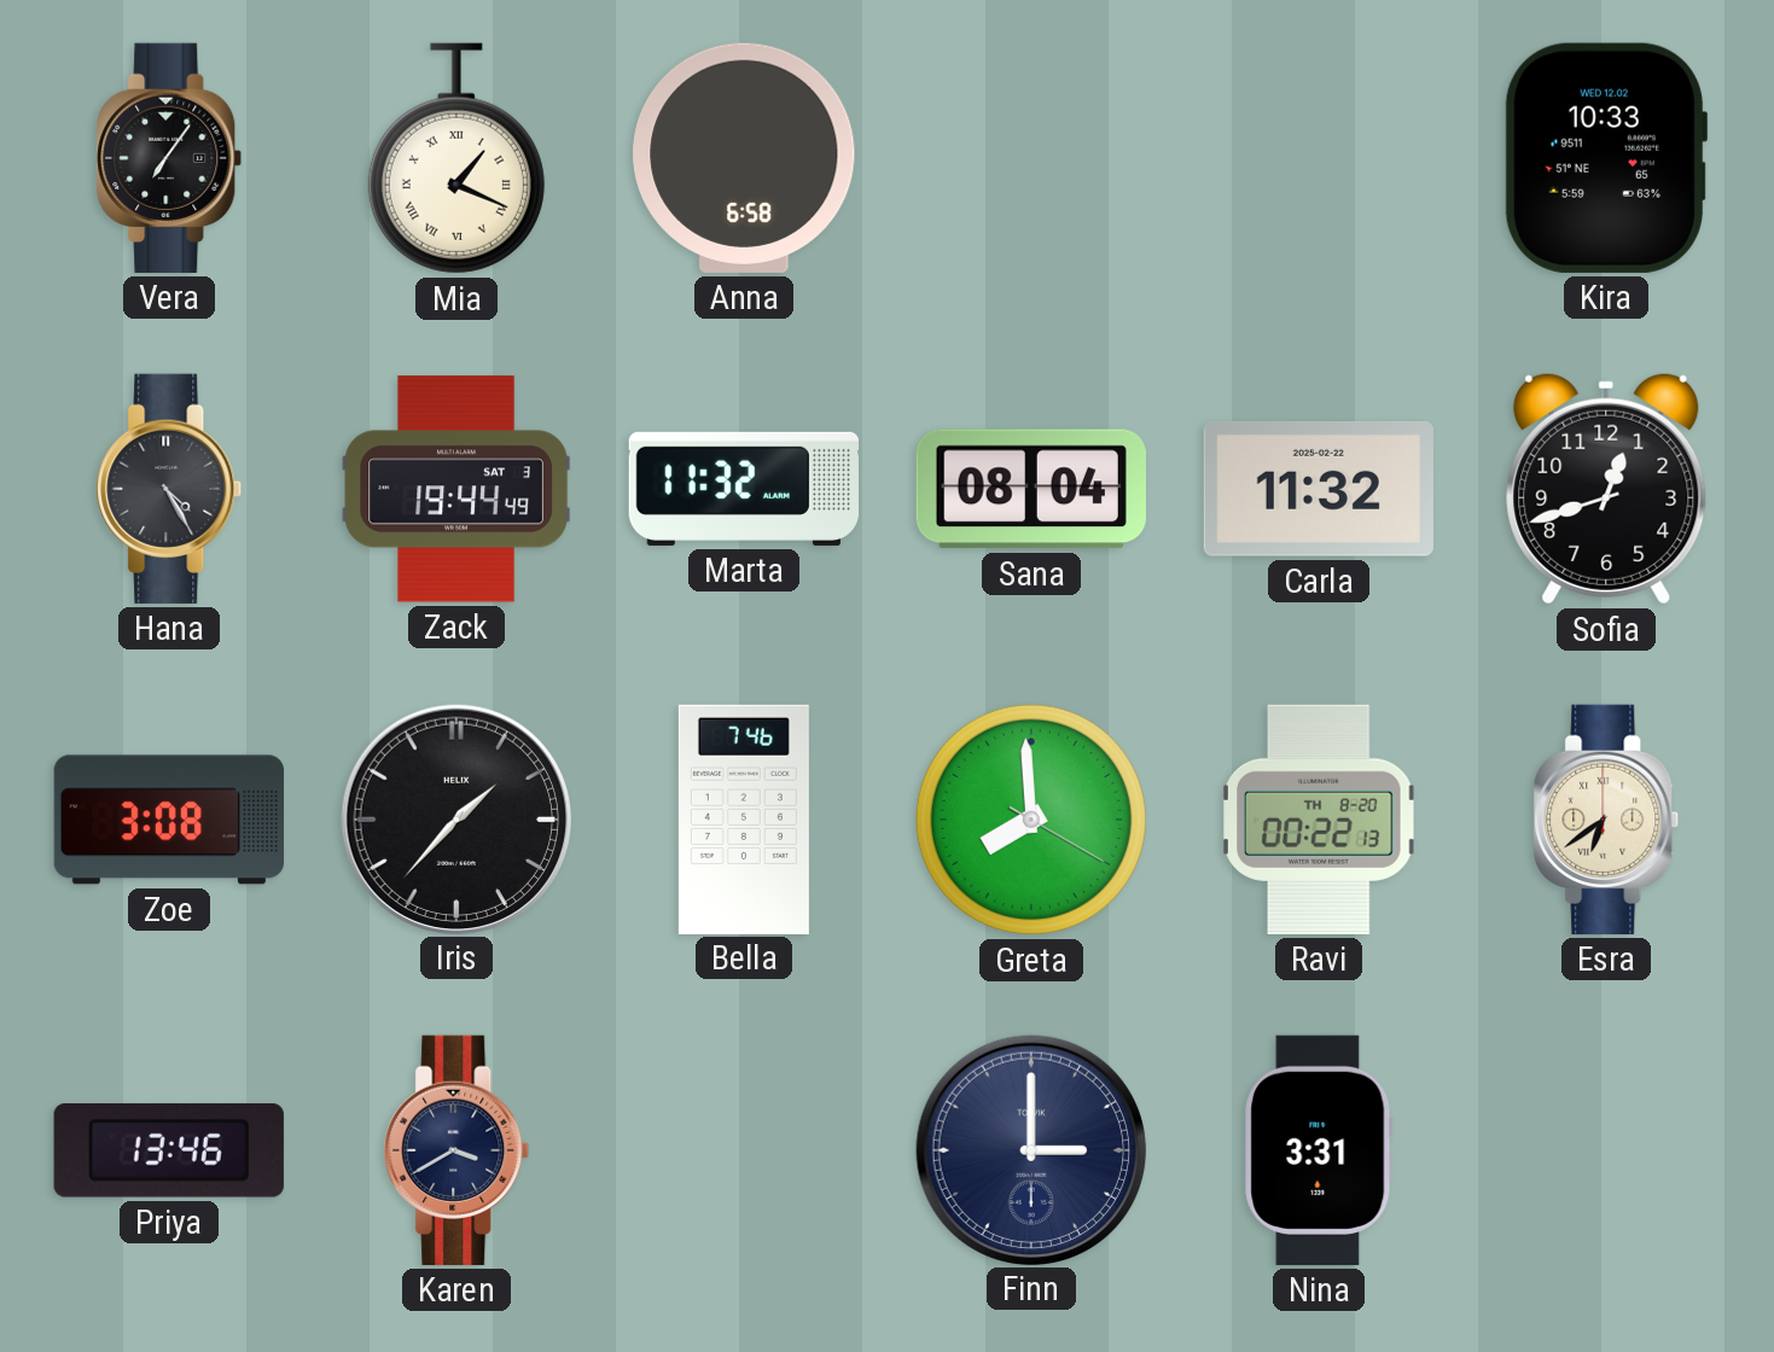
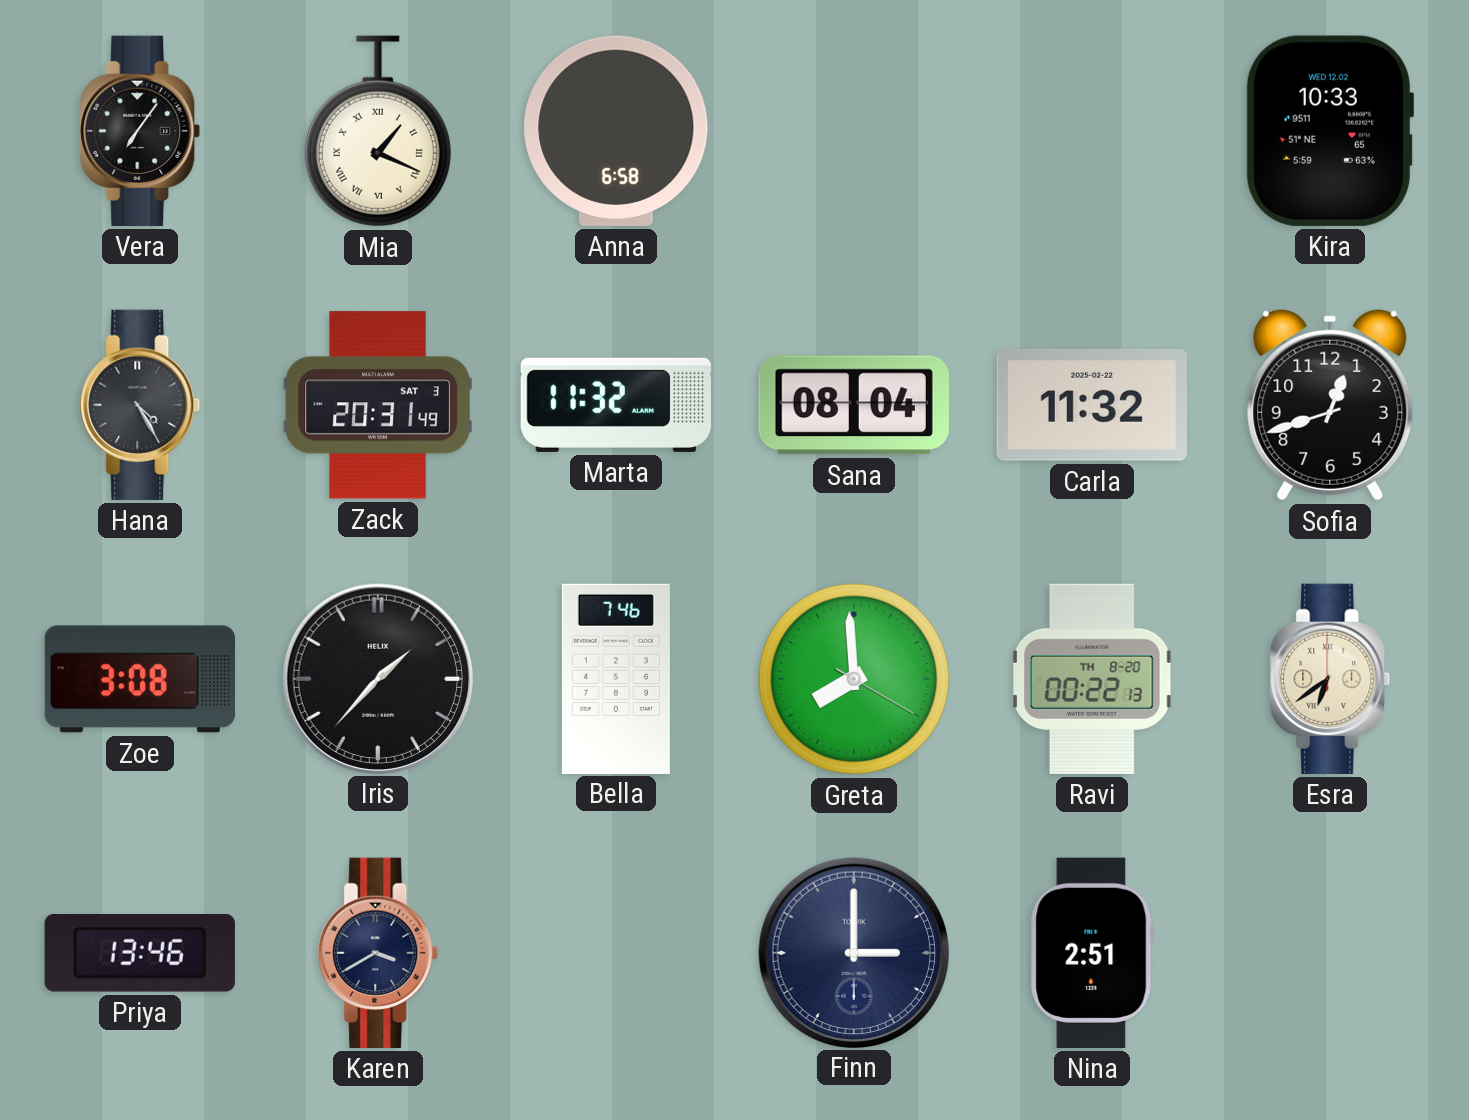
Zack: 19:44 -> 20:31
Nina: 3:31 -> 2:51
